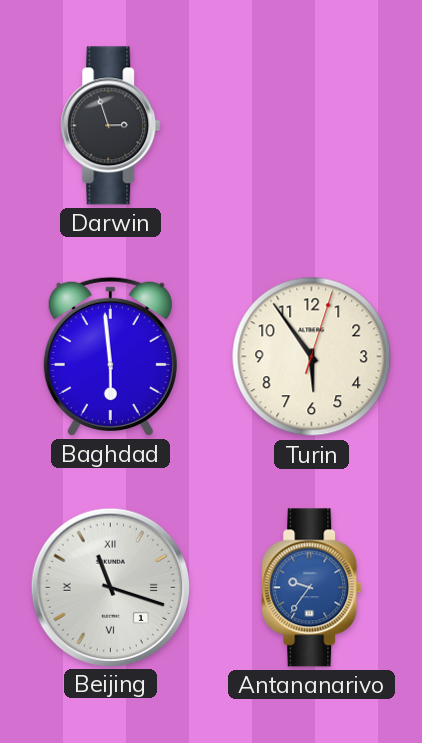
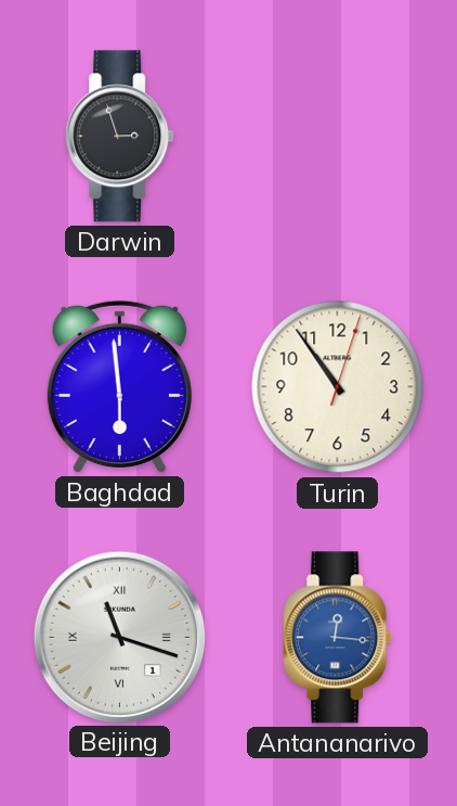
Turin: 5:54 -> 10:54
Antananarivo: 9:36 -> 12:16
